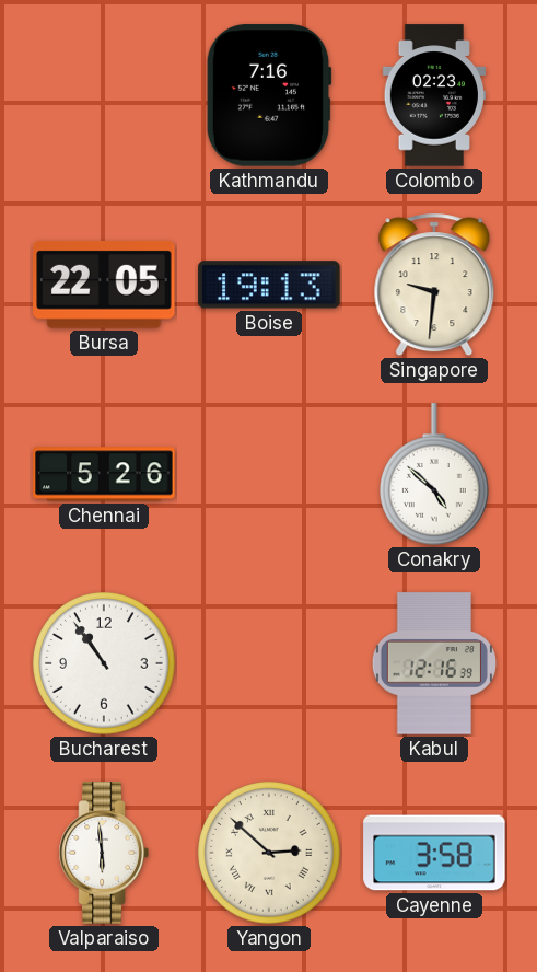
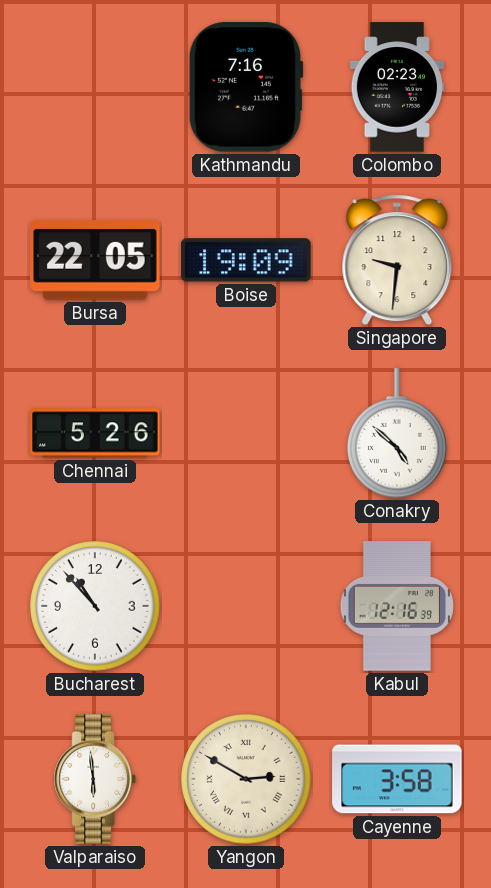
Boise: 19:13 -> 19:09
Bucharest: 10:54 -> 10:53
Yangon: 2:52 -> 2:50
